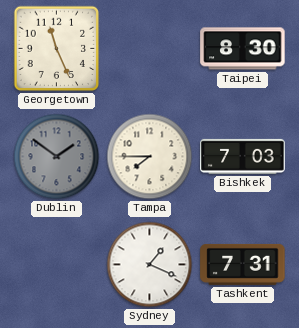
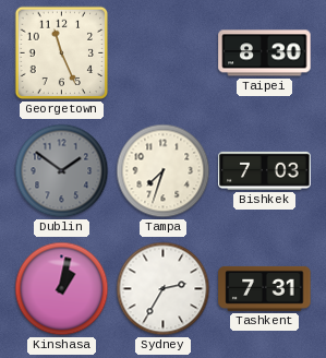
Tampa: 7:45 -> 7:33
Kinshasa: none -> 1:02
Sydney: 1:19 -> 2:35
